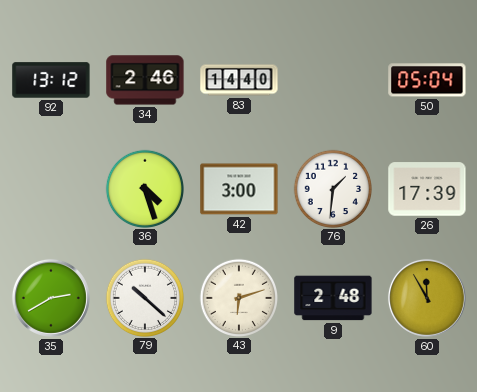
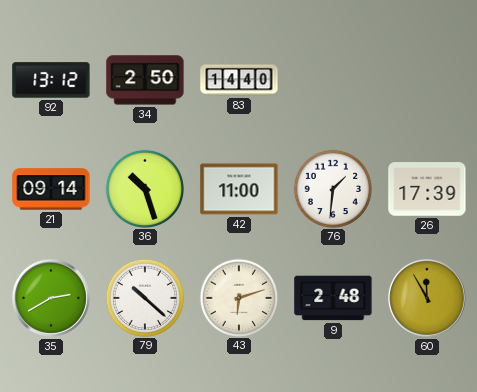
34: 2:46 -> 2:50
50: 05:04 -> none
21: none -> 09:14
36: 4:27 -> 10:27
42: 3:00 -> 11:00
